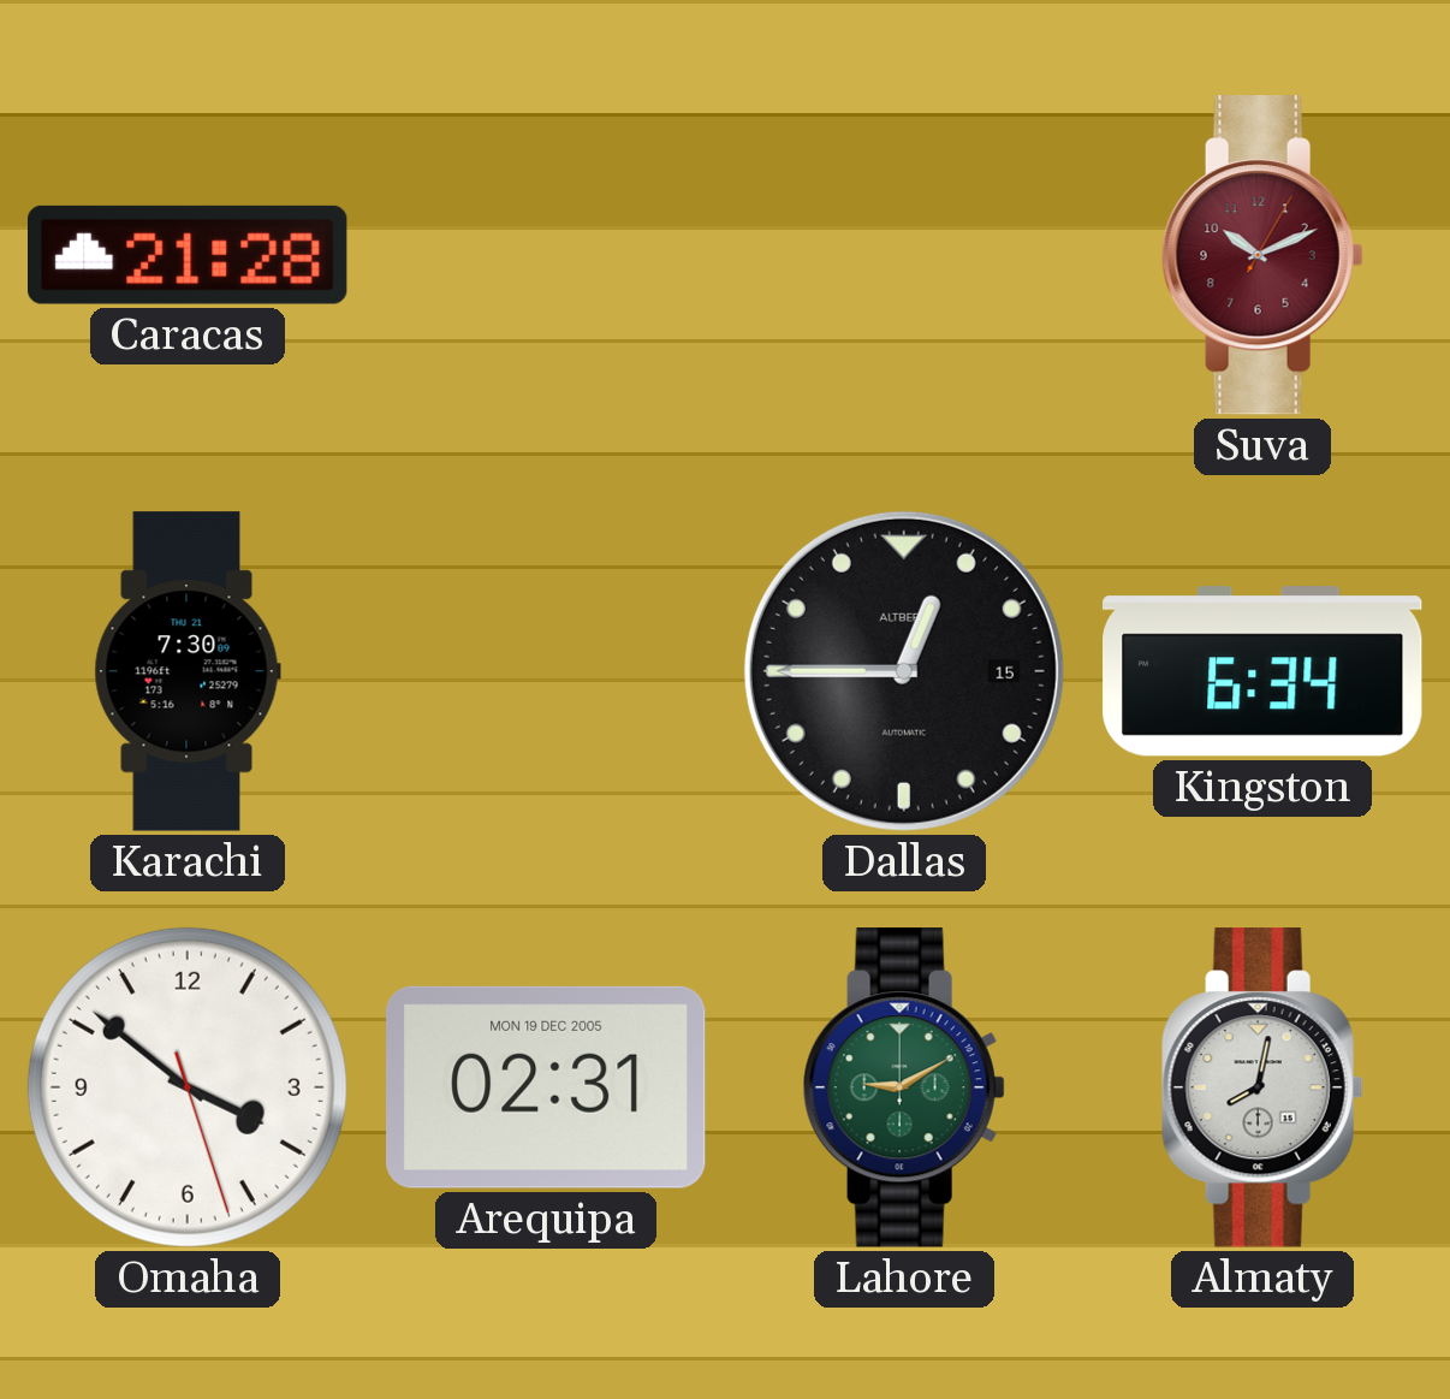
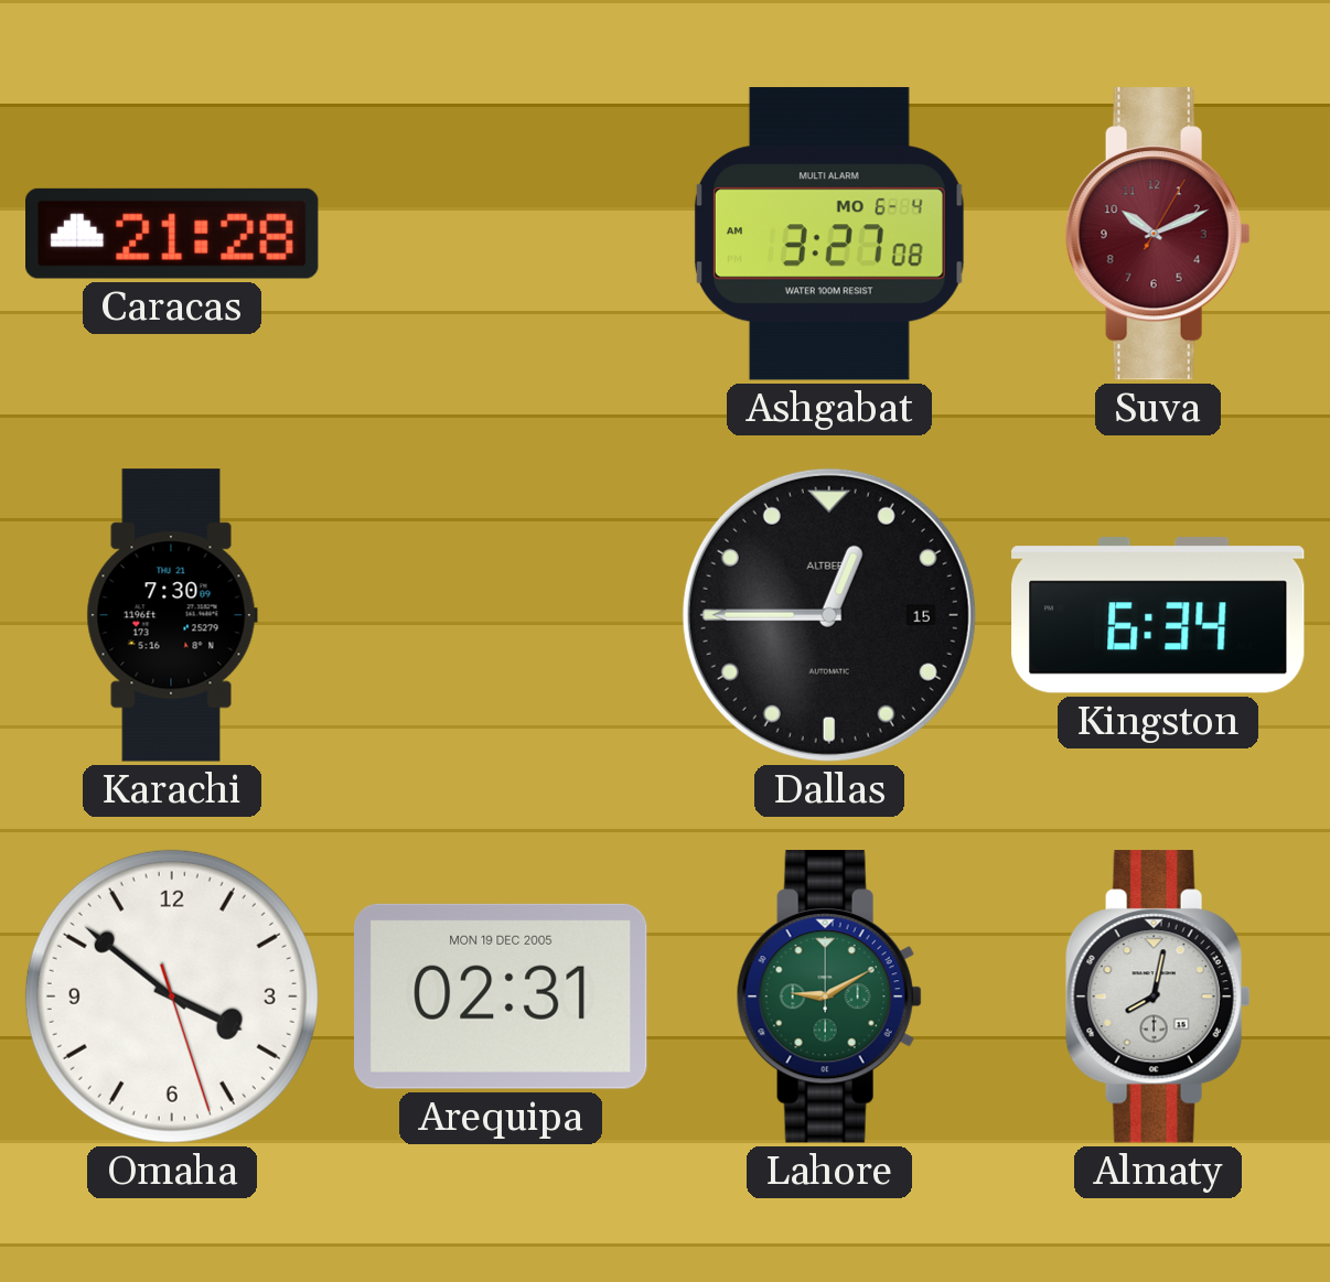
Ashgabat: none -> 3:27
